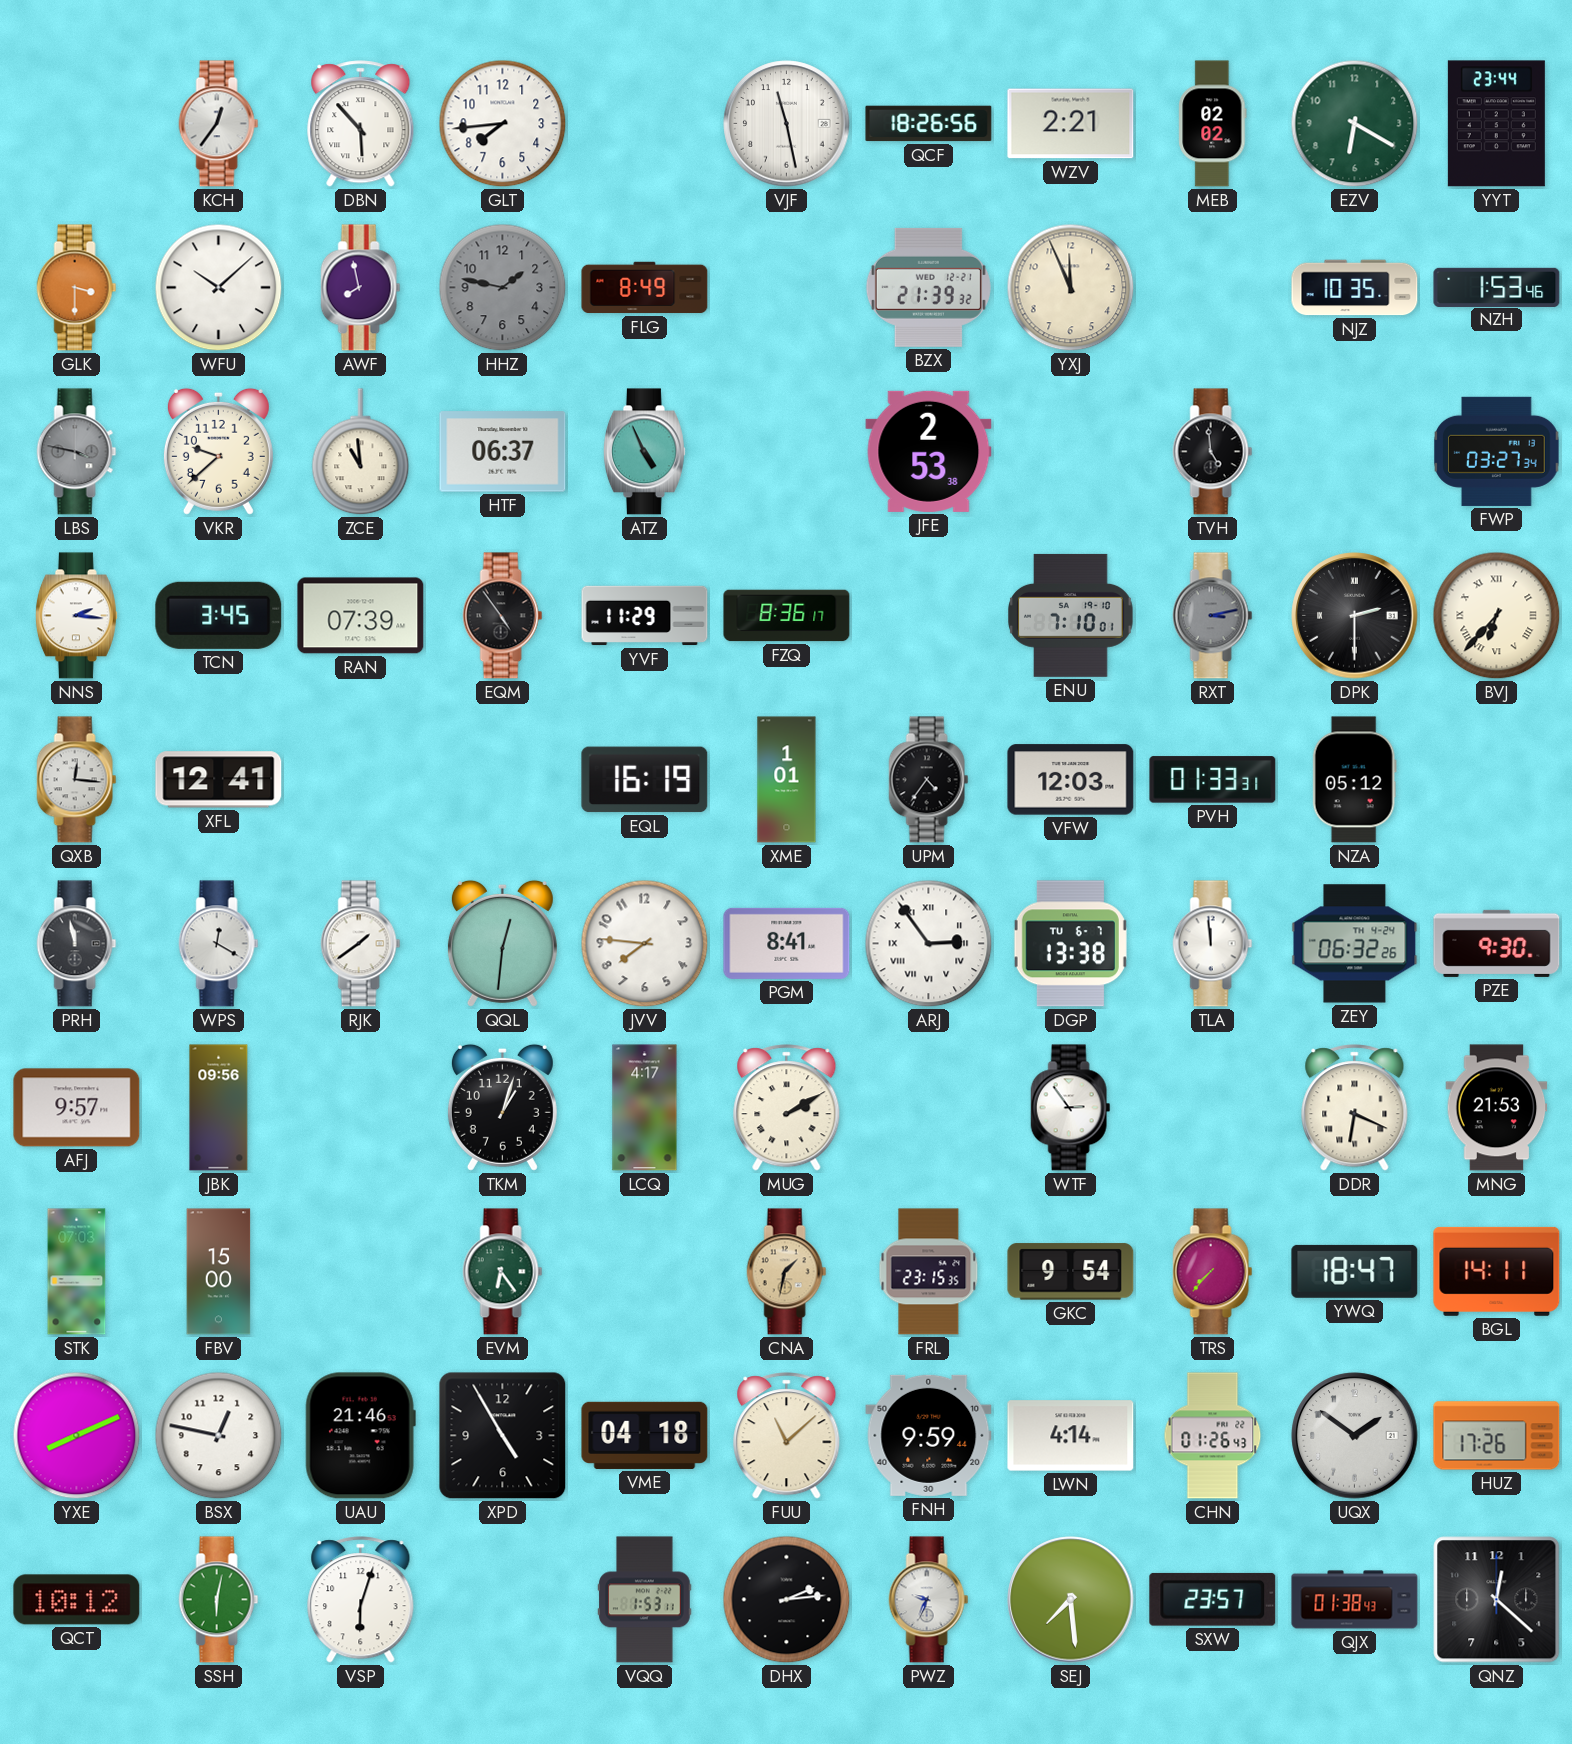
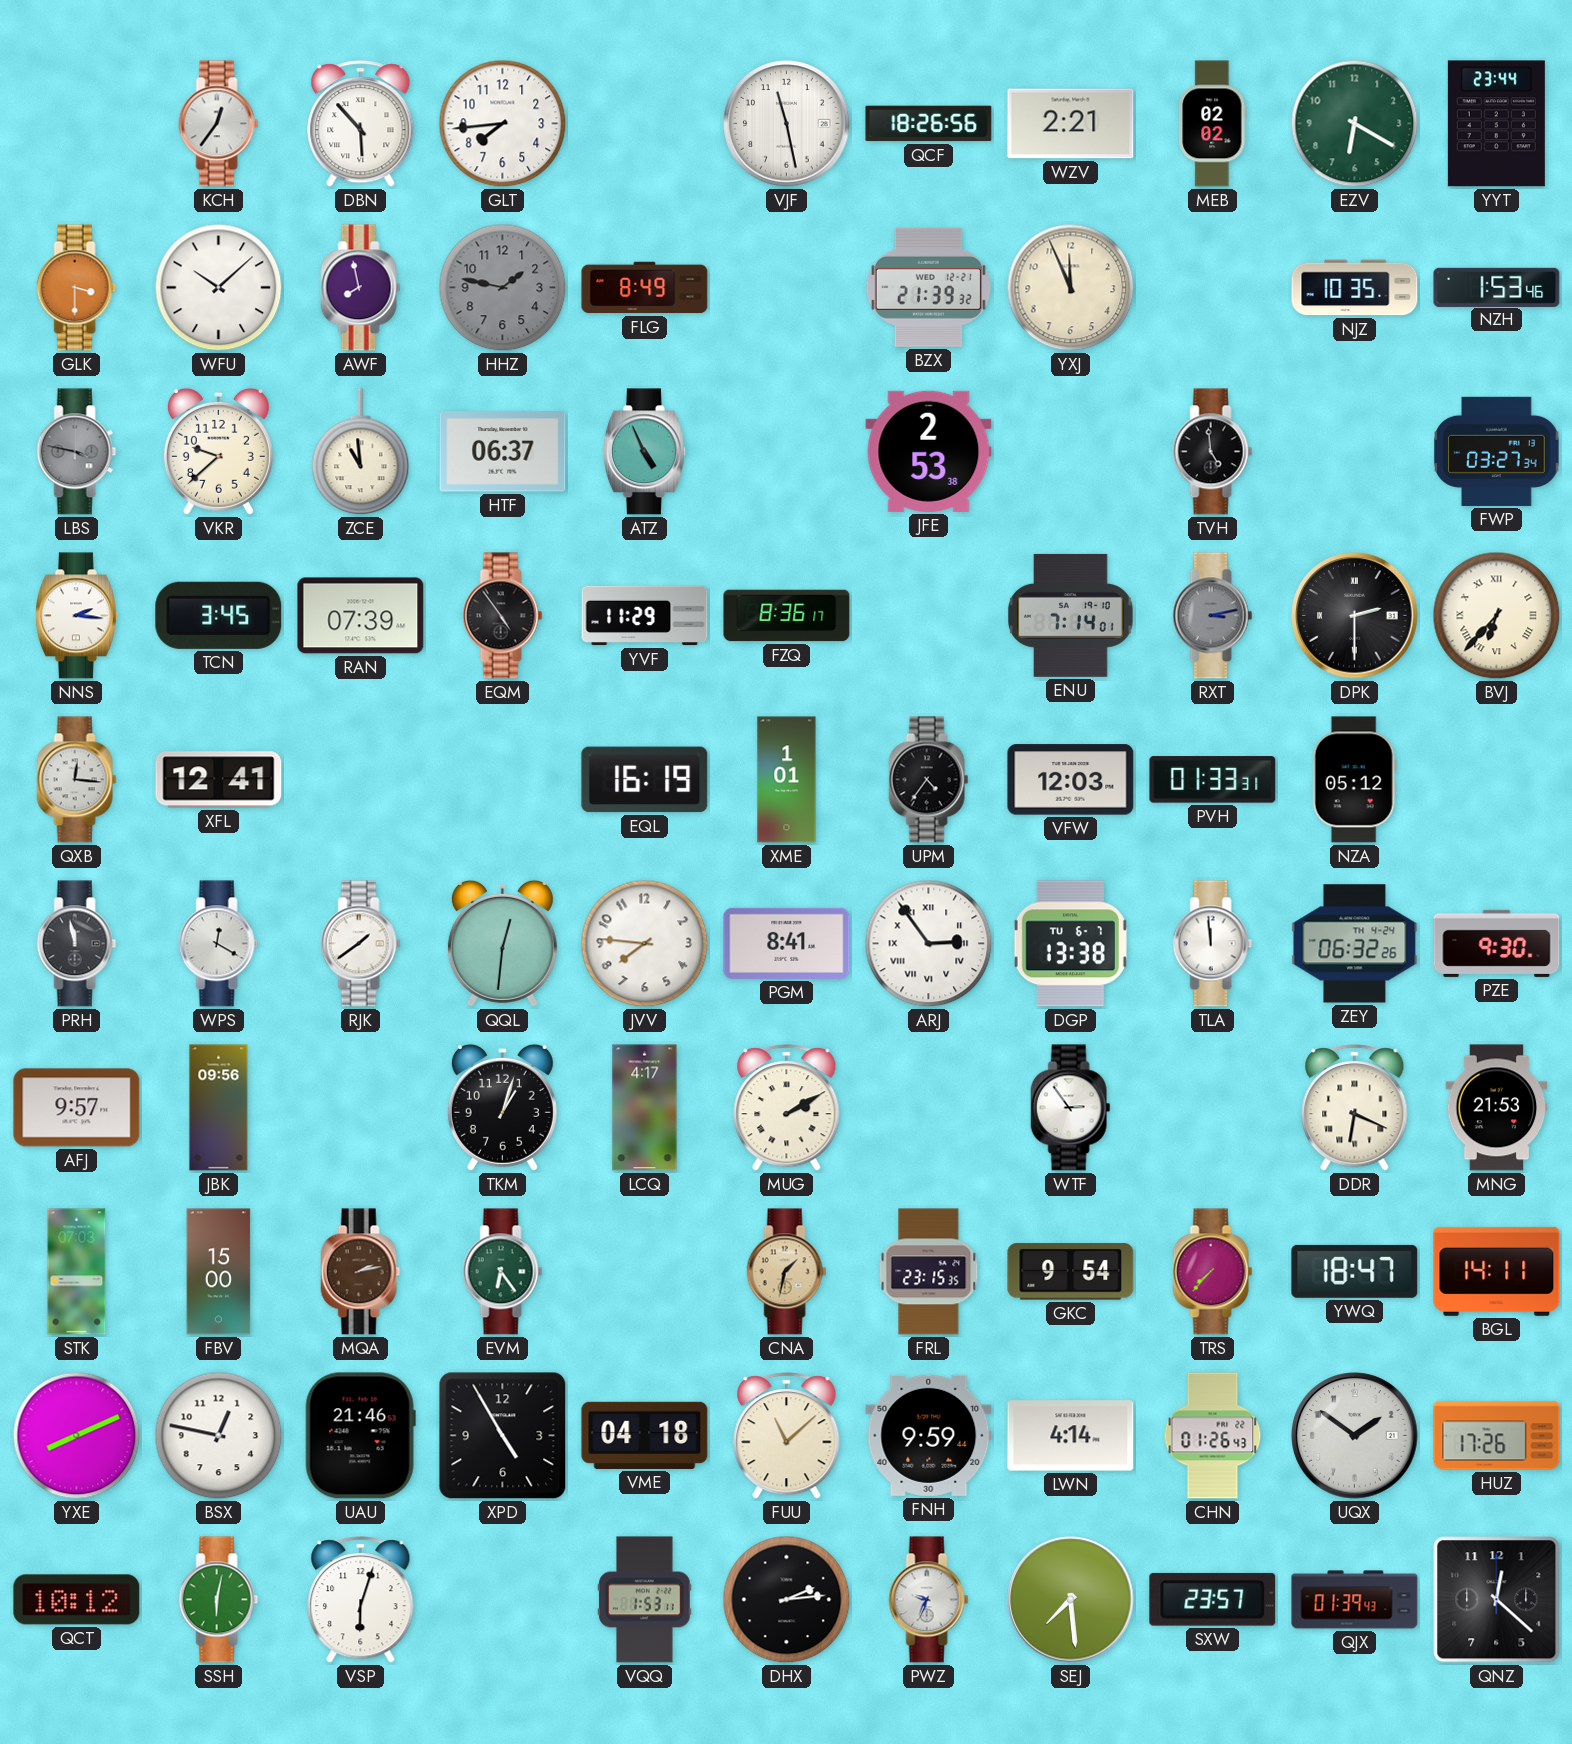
ENU: 7:10 -> 7:14
MQA: none -> 2:13
QJX: 01:38 -> 01:39
